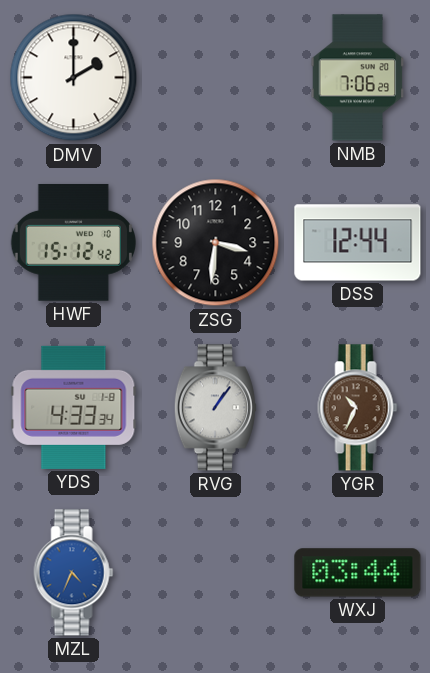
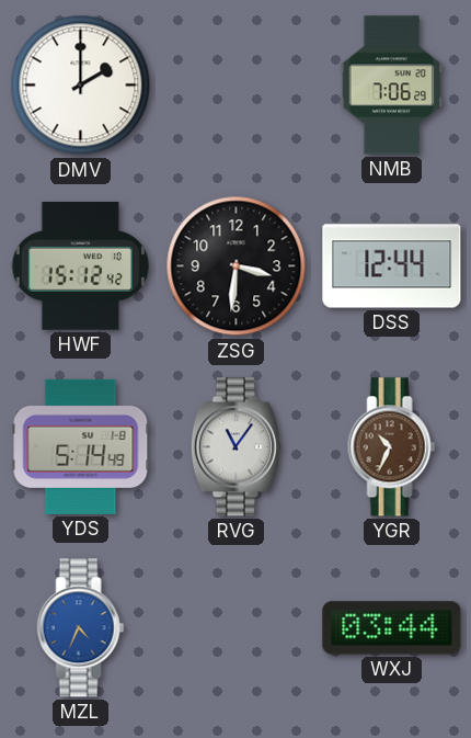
YDS: 4:33 -> 5:14
RVG: 1:06 -> 11:06
